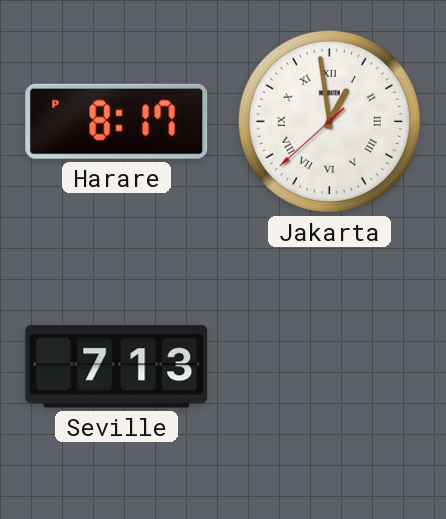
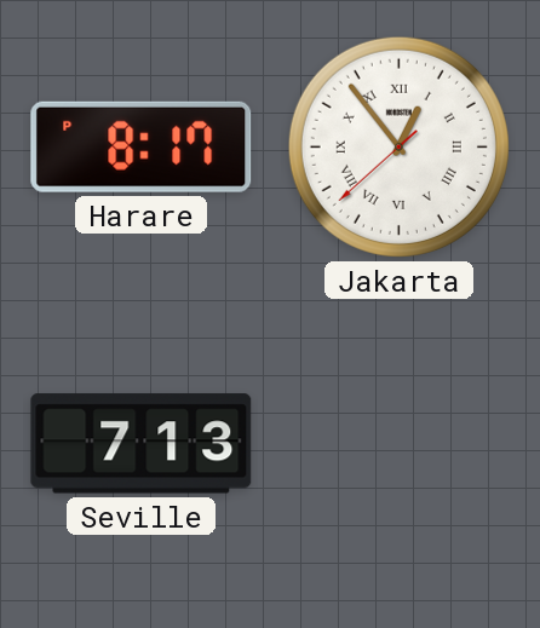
Jakarta: 12:58 -> 12:53
